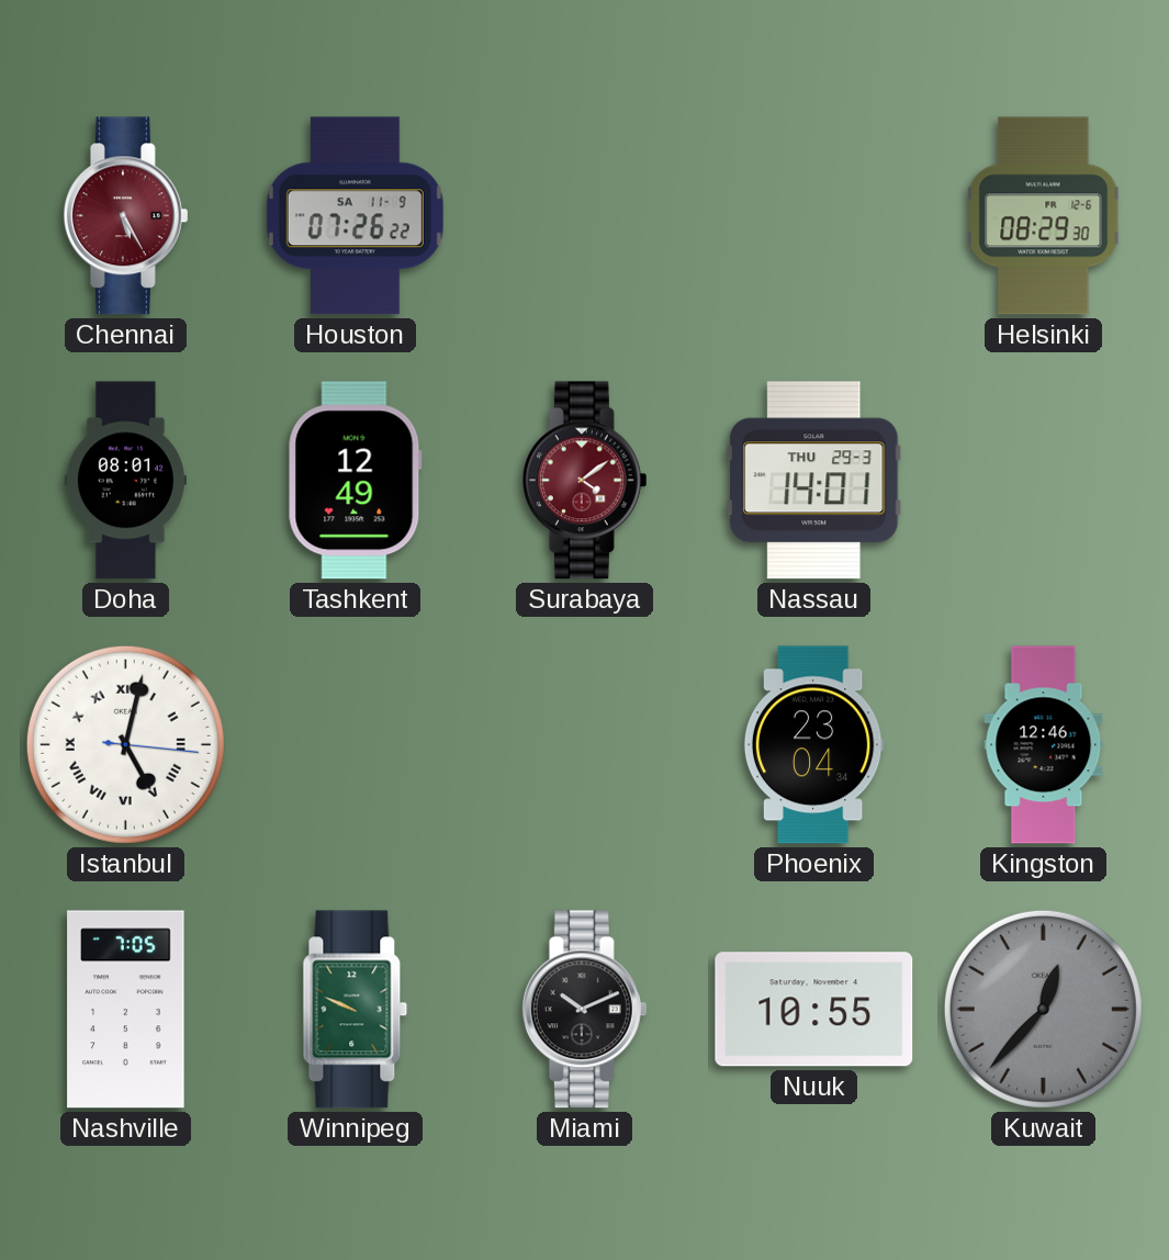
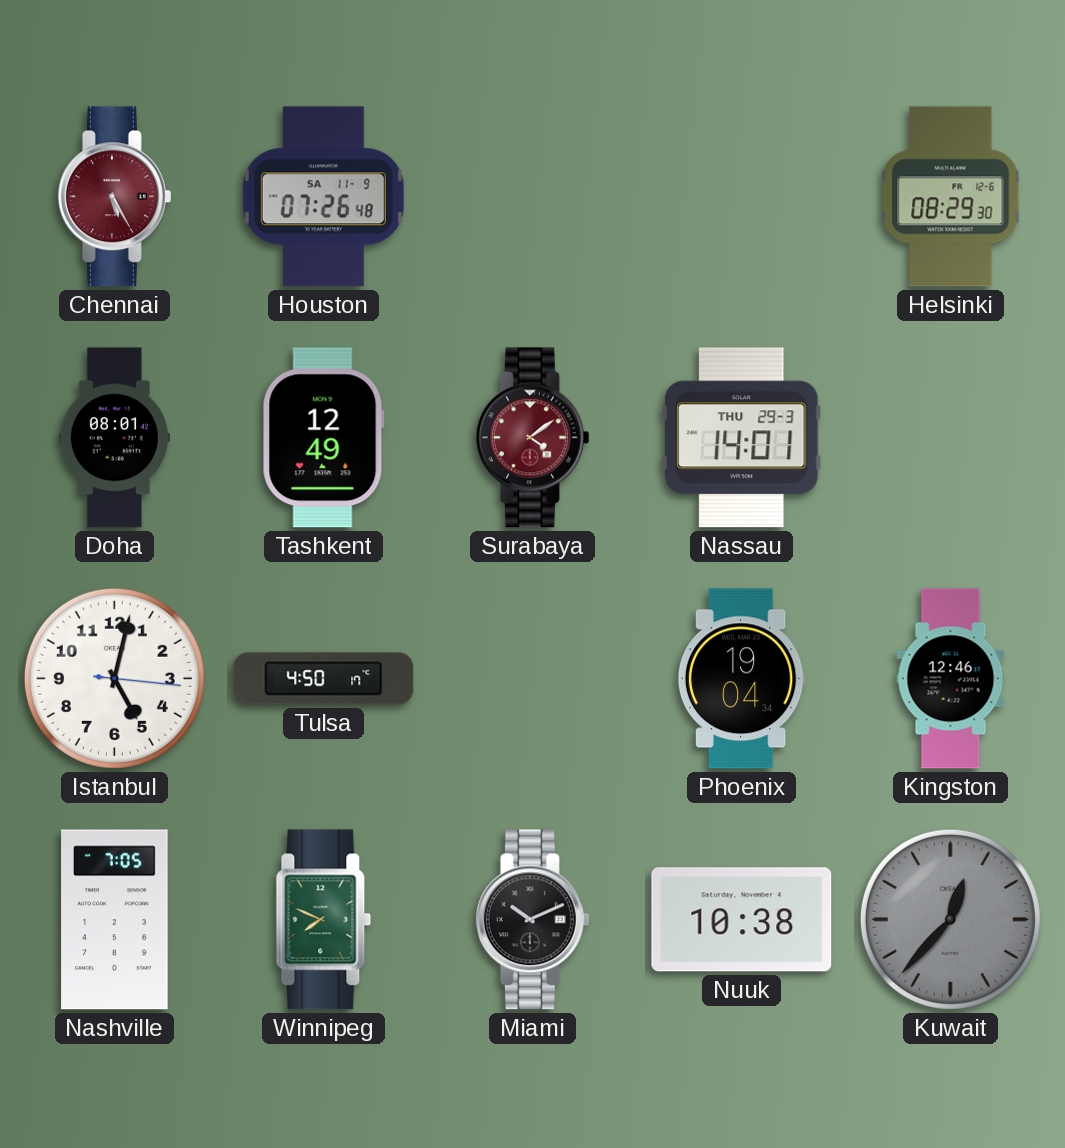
Houston: 07:26:22 -> 07:26:48
Istanbul numerals: Roman -> Arabic
Tulsa: none -> 4:50
Phoenix: 23:04 -> 19:04
Winnipeg: 9:49 -> 7:49
Nuuk: 10:55 -> 10:38
